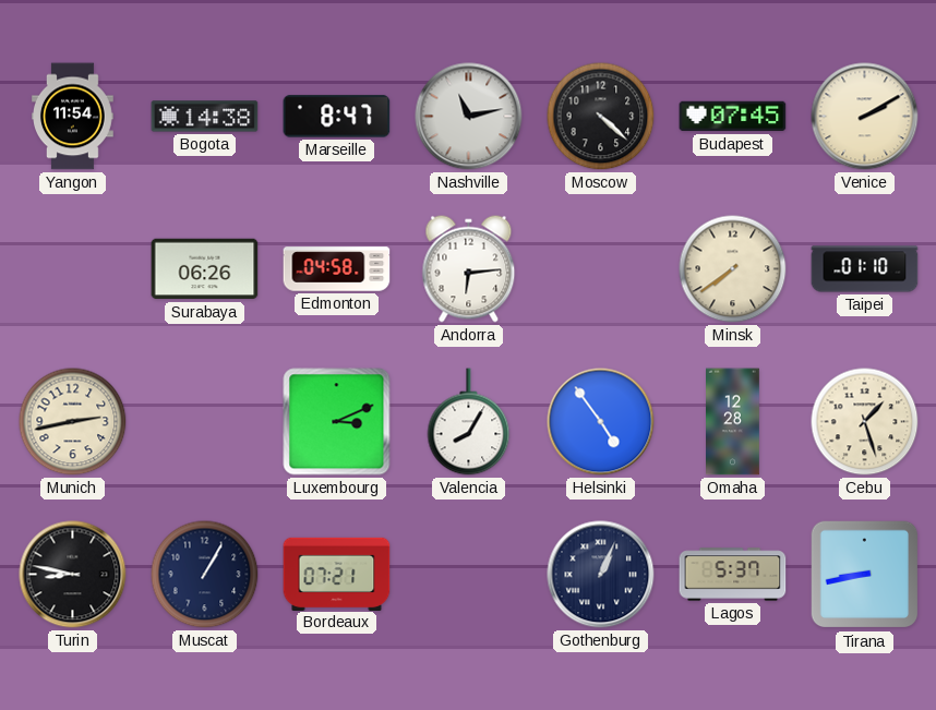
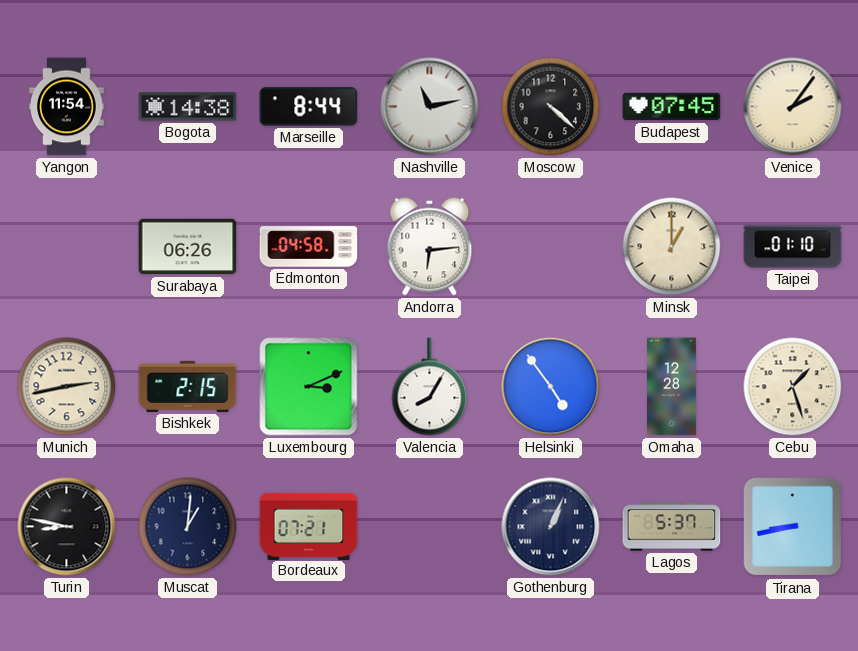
Marseille: 8:47 -> 8:44
Venice: 2:10 -> 2:06
Minsk: 7:39 -> 1:00
Bishkek: none -> 2:15
Muscat: 1:05 -> 1:01
